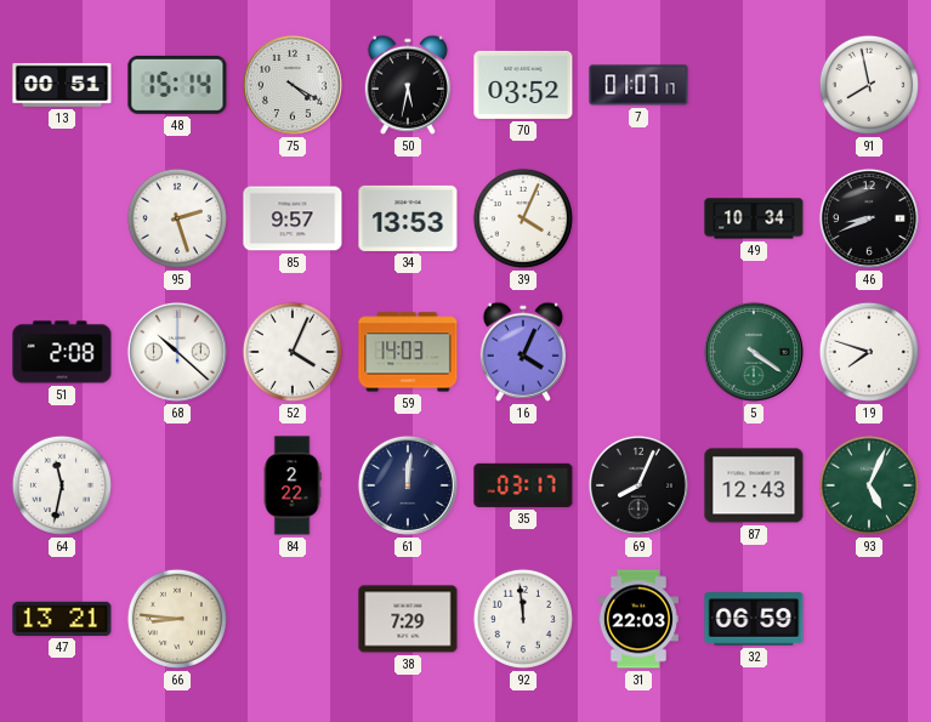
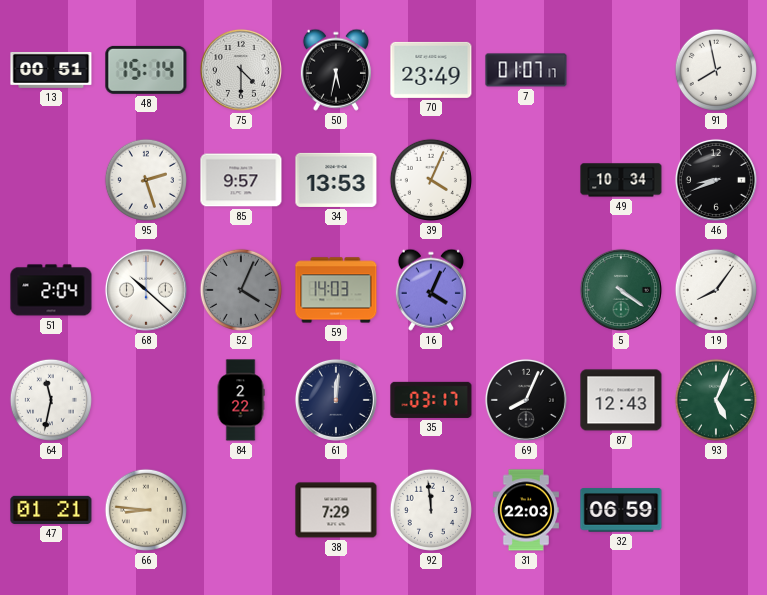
75: 4:20 -> 4:30
70: 03:52 -> 23:49
51: 2:08 -> 2:04
52 dial: white -> grey
19: 7:48 -> 8:06
47: 13:21 -> 01:21
